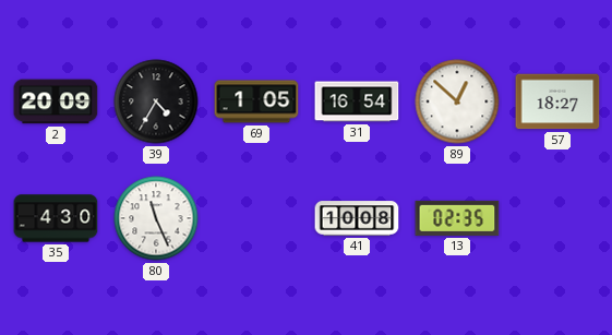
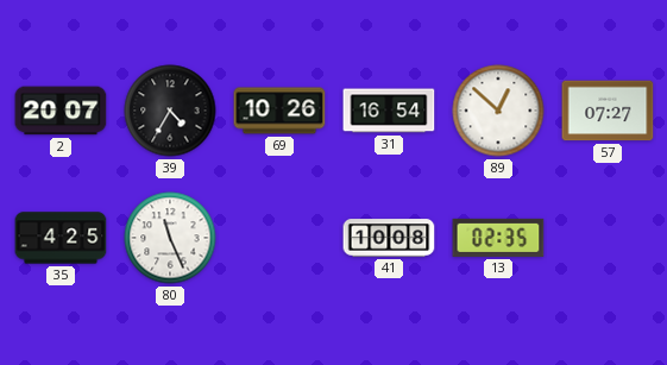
2: 20:09 -> 20:07
69: 1:05 -> 10:26
57: 18:27 -> 07:27
35: 4:30 -> 4:25
